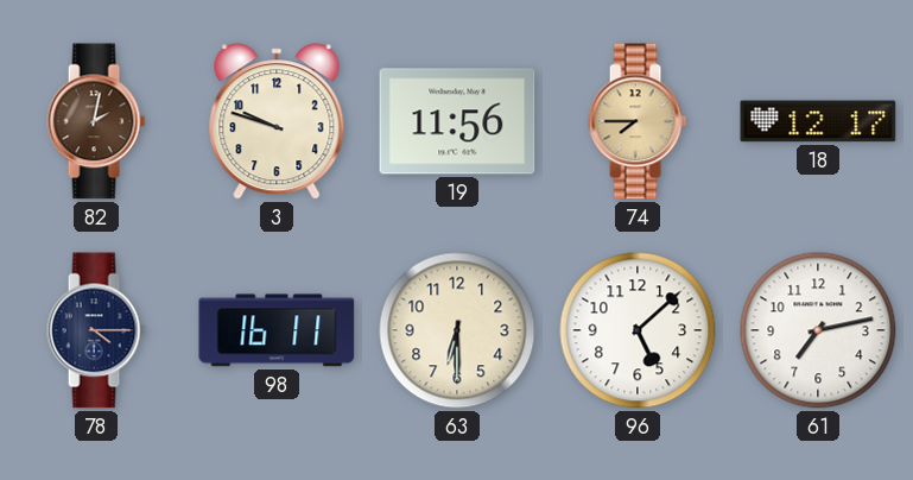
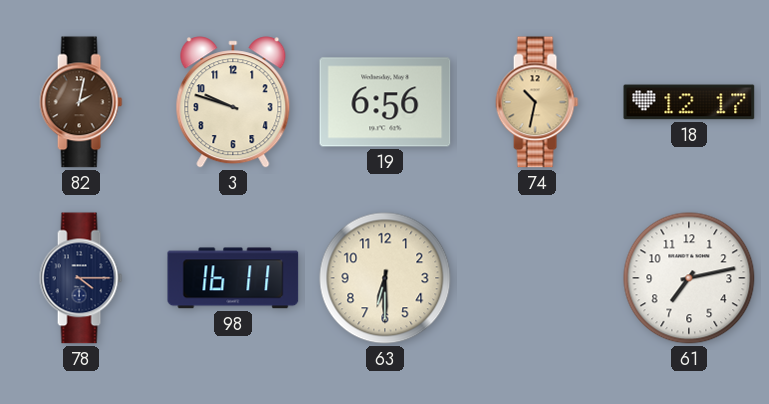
19: 11:56 -> 6:56
74: 7:45 -> 10:32
96: 5:08 -> none
